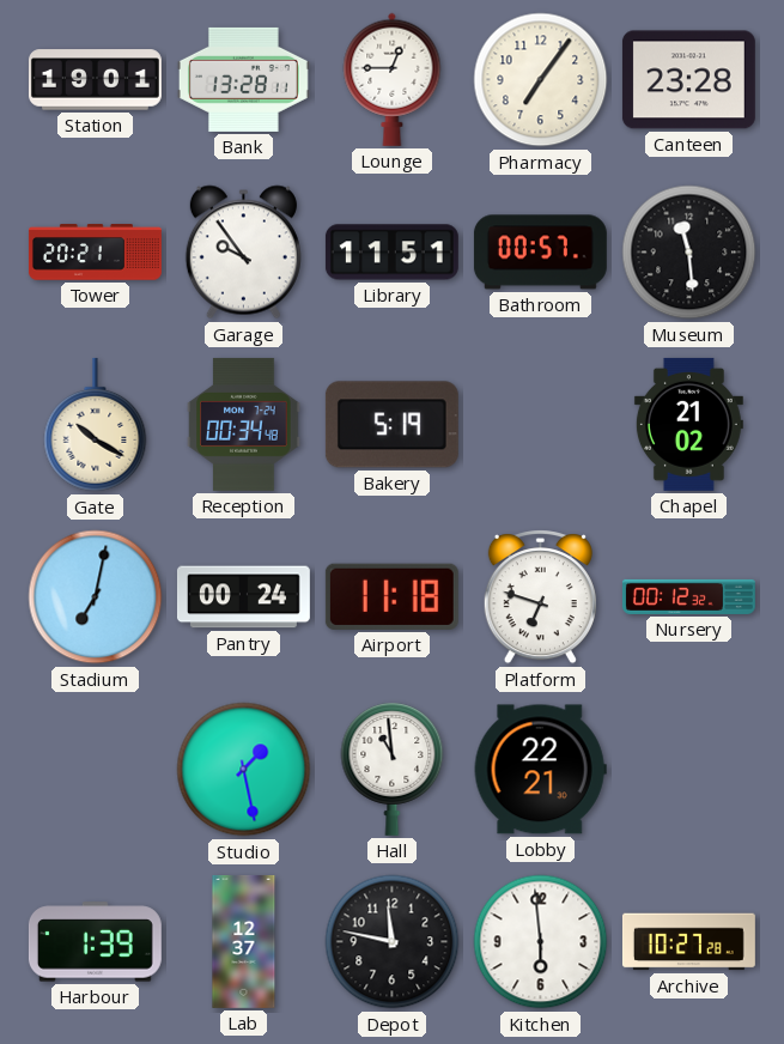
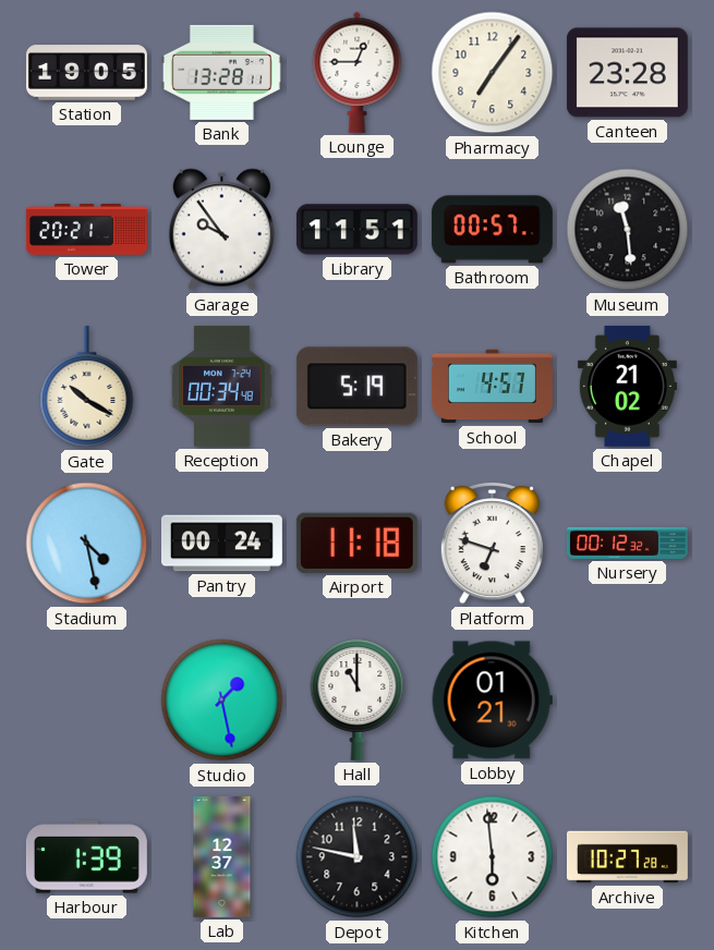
Station: 19:01 -> 19:05
School: none -> 4:57
Stadium: 7:02 -> 4:28
Hall: 10:59 -> 11:00
Lobby: 22:21 -> 01:21
